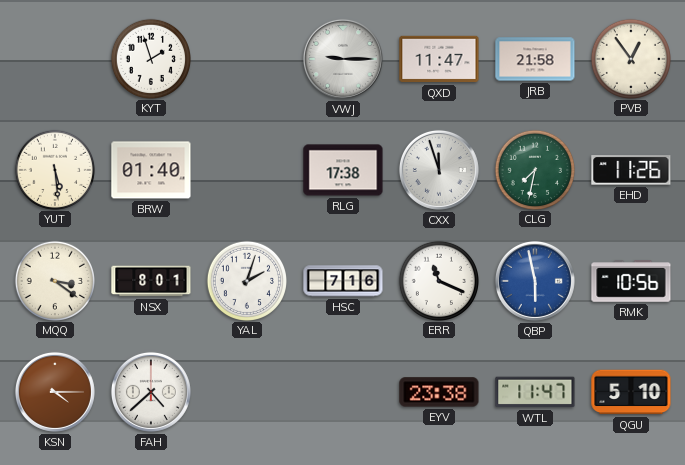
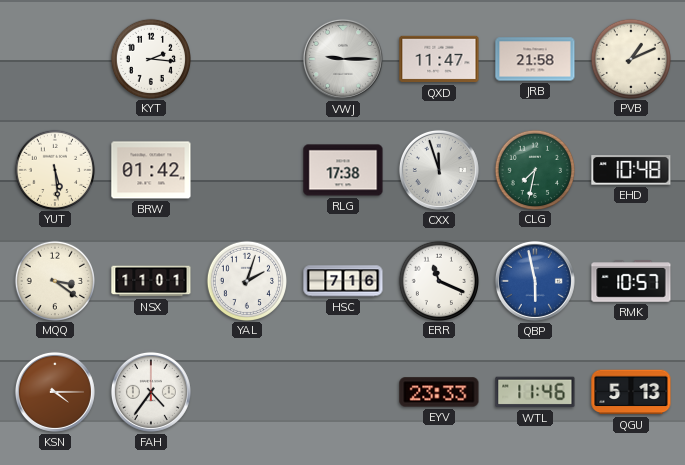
KYT: 1:57 -> 2:16
PVB: 12:54 -> 1:11
BRW: 01:40 -> 01:42
EHD: 11:26 -> 10:48
NSX: 8:01 -> 11:01
RMK: 10:56 -> 10:57
FAH: 4:38 -> 4:36
EYV: 23:38 -> 23:33
WTL: 11:47 -> 11:46
QGU: 5:10 -> 5:13
